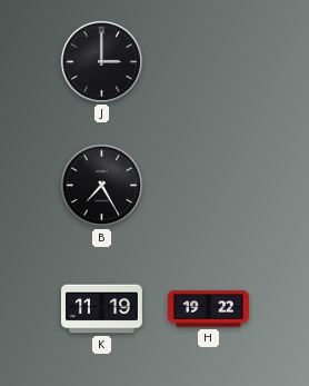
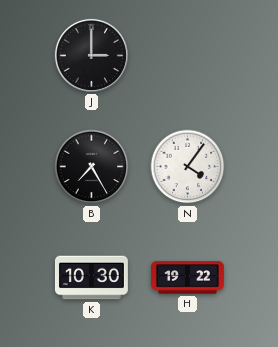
N: none -> 4:06
K: 11:19 -> 10:30
